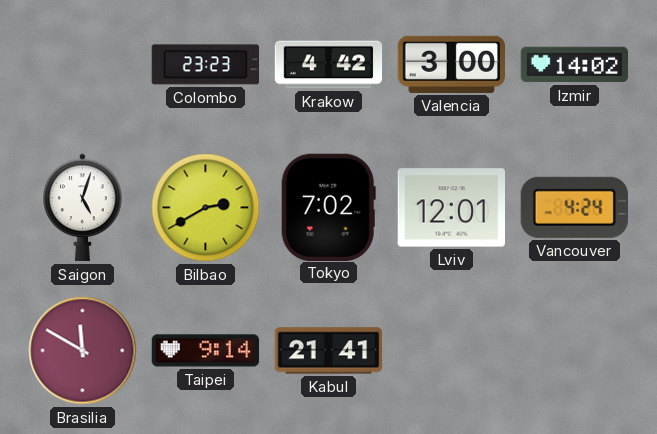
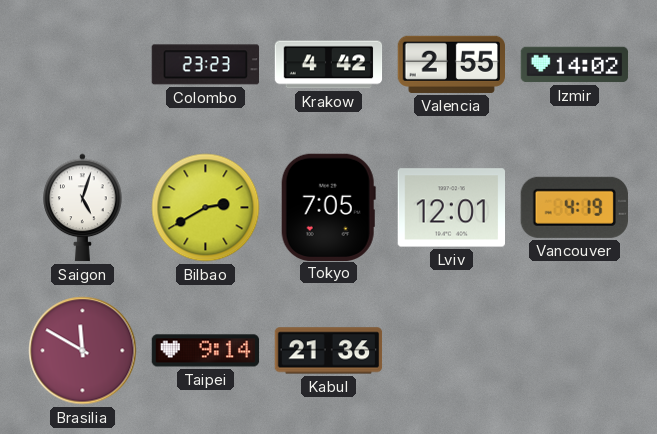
Valencia: 3:00 -> 2:55
Tokyo: 7:02 -> 7:05
Vancouver: 4:24 -> 4:19
Kabul: 21:41 -> 21:36
